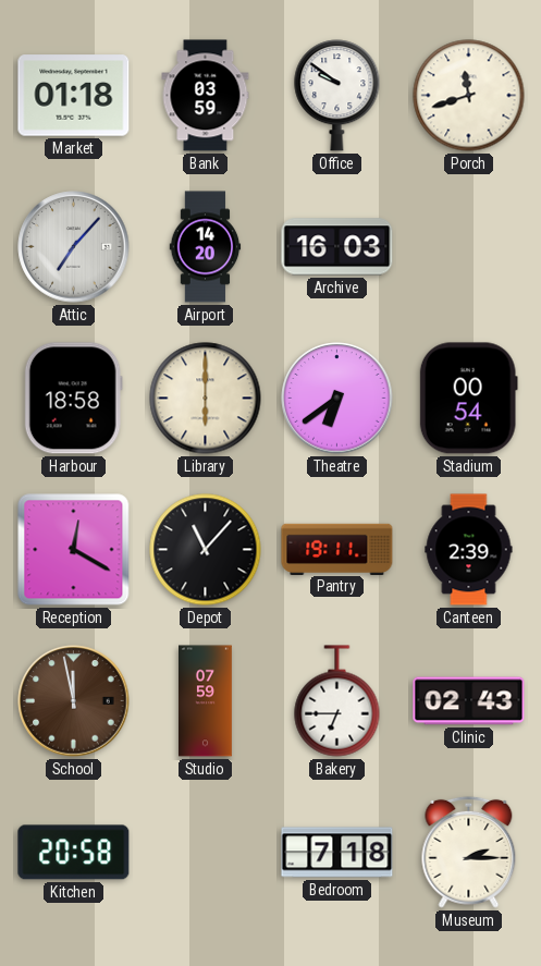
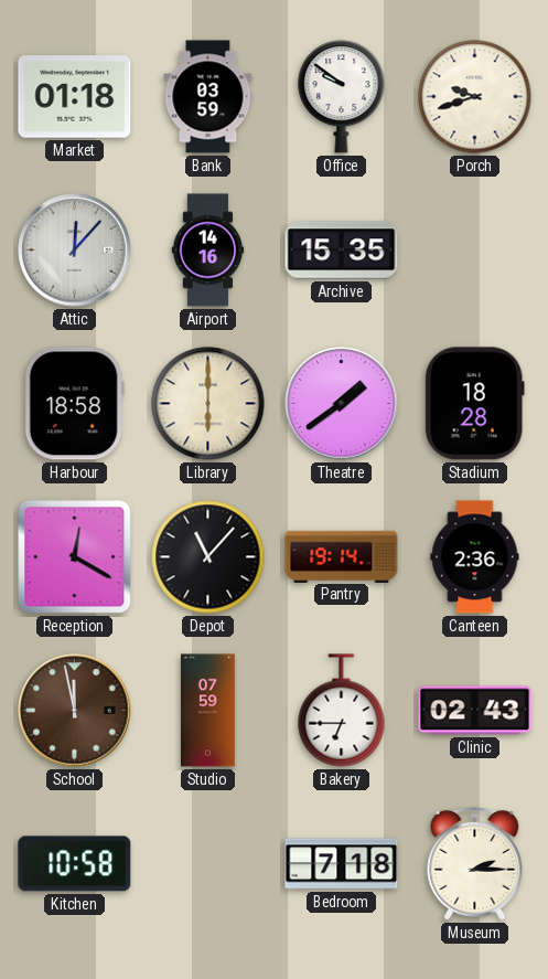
Porch: 11:42 -> 9:42
Attic: 7:07 -> 12:07
Airport: 14:20 -> 14:16
Archive: 16:03 -> 15:35
Theatre: 6:39 -> 1:39
Stadium: 00:54 -> 18:28
Pantry: 19:11 -> 19:14
Canteen: 2:39 -> 2:36
Kitchen: 20:58 -> 10:58
